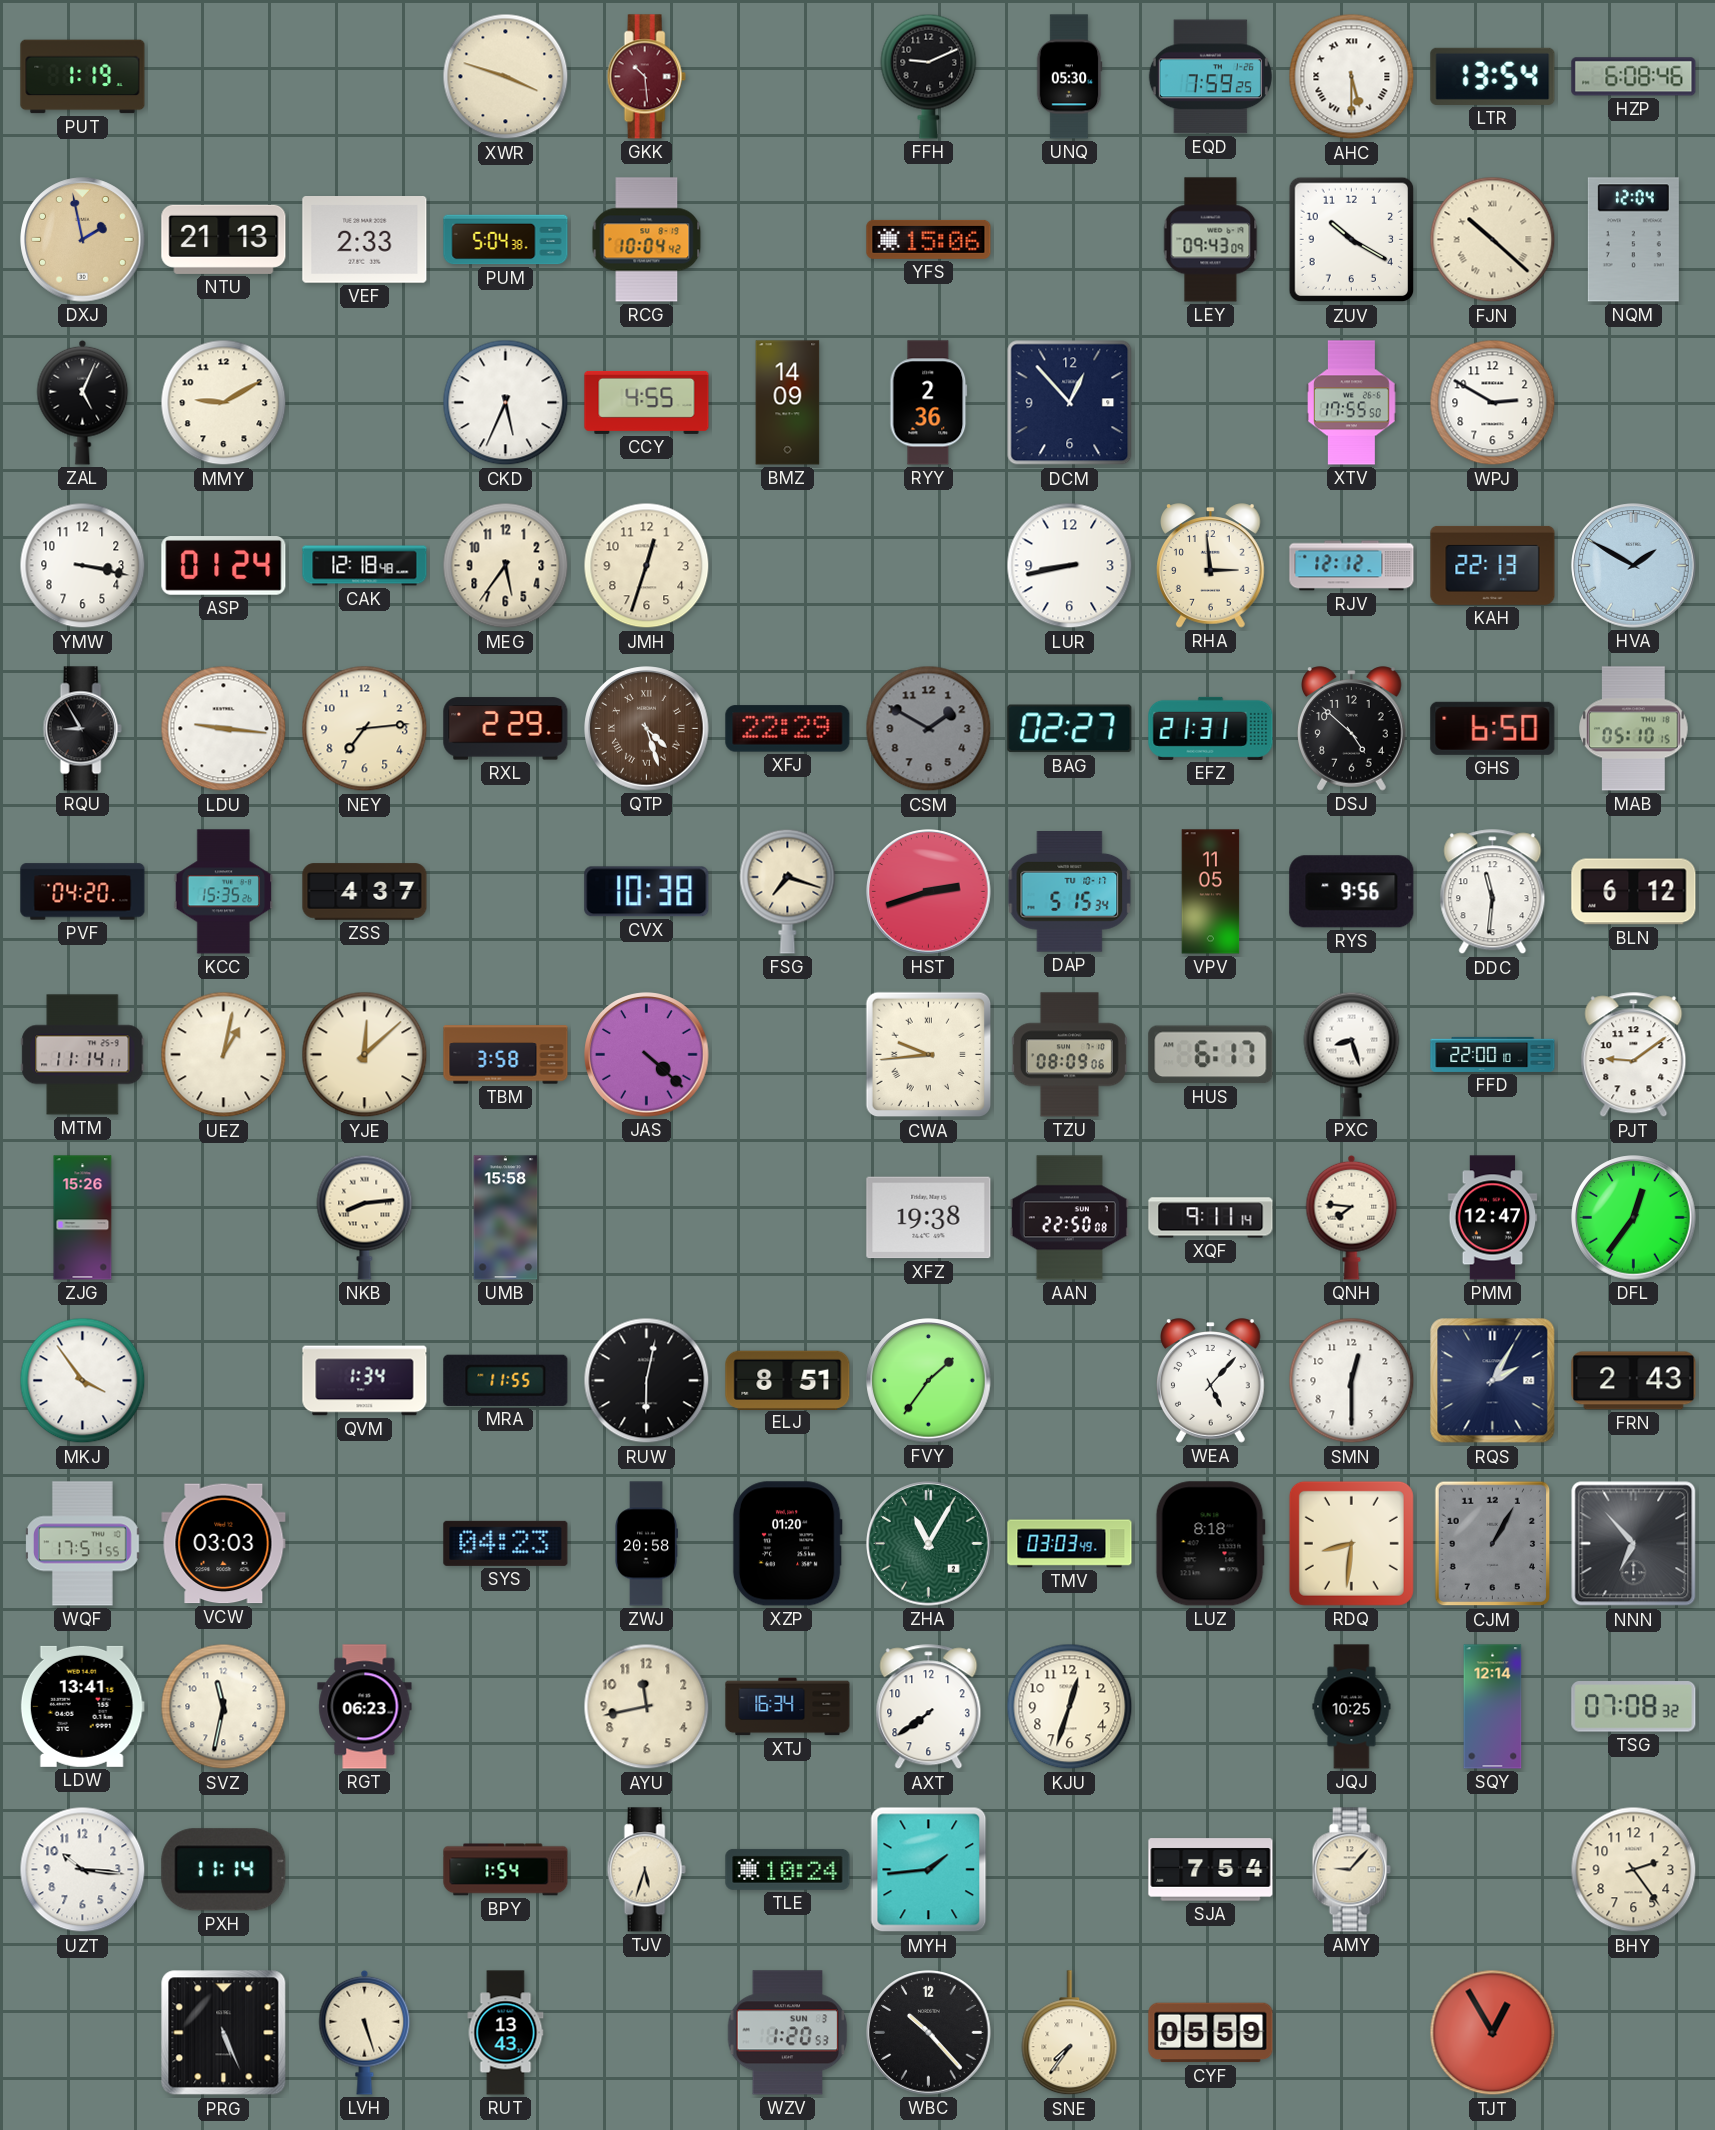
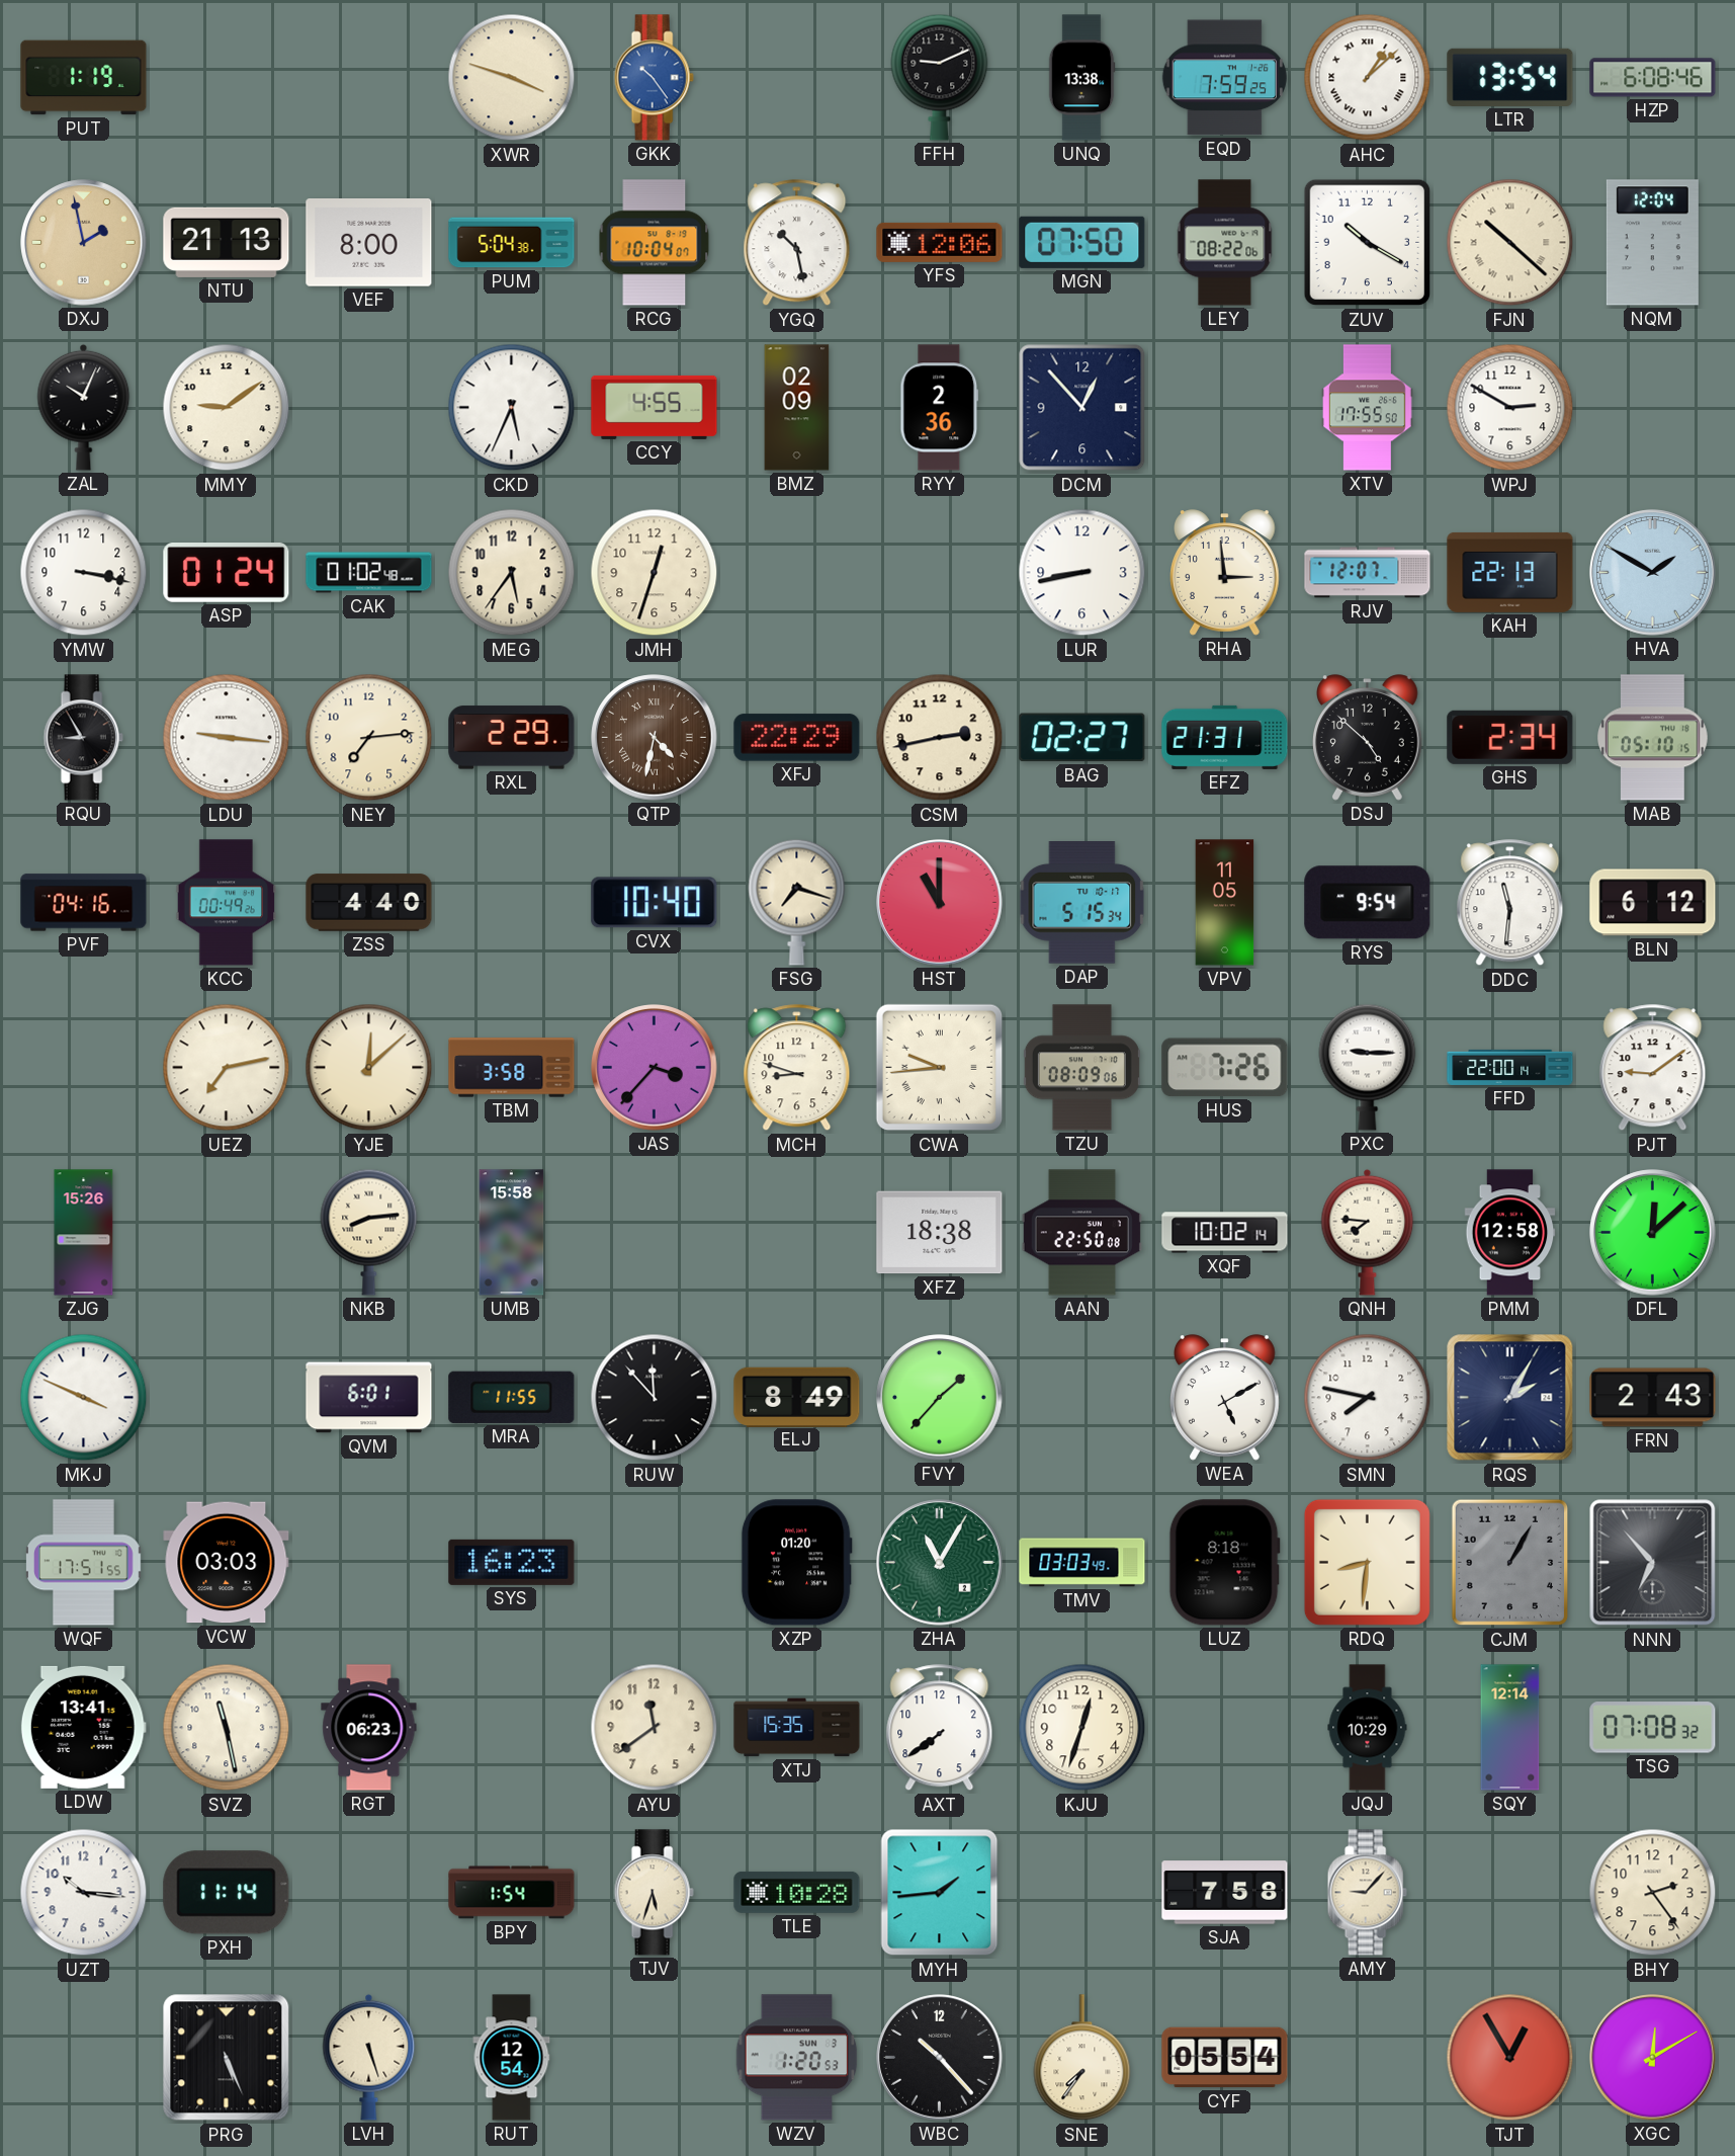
GKK: 10:29 -> 10:24
GKK dial: burgundy -> blue
UNQ: 05:30 -> 13:38
AHC: 5:30 -> 1:08
VEF: 2:33 -> 8:00
RCG: 10:04:42 -> 10:04:07
YGQ: none -> 10:28
YFS: 15:06 -> 12:06
MGN: none -> 07:50
LEY: 09:43 -> 08:22
ZAL: 5:04 -> 10:04
MMY: 9:10 -> 9:09
BMZ: 14:09 -> 02:09
CAK: 12:18 -> 01:02
RJV: 12:12 -> 12:07
QTP: 4:27 -> 4:32
CSM: 1:50 -> 2:43
CSM dial: grey -> cream
GHS: 6:50 -> 2:34
PVF: 04:20 -> 04:16
KCC: 15:35 -> 00:49
ZSS: 4:37 -> 4:40
CVX: 10:38 -> 10:40
HST: 2:42 -> 11:00
RYS: 9:56 -> 9:54
MTM: 11:14 -> none
UEZ: 1:02 -> 7:13
JAS: 4:22 -> 3:37
MCH: none -> 8:48
HUS: 6:17 -> 7:26
PXC: 8:27 -> 9:15
FFD: 22:00:10 -> 22:00:14
XFZ: 19:38 -> 18:38
XQF: 9:11 -> 10:02
PMM: 12:47 -> 12:58
DFL: 12:36 -> 12:08
MKJ: 3:54 -> 3:49
QVM: 1:34 -> 6:01
RUW: 6:02 -> 11:53
ELJ: 8:51 -> 8:49
FVY: 1:36 -> 1:37
WEA: 5:07 -> 5:10
SMN: 12:30 -> 7:47
SYS: 04:23 -> 16:23
ZWJ: 20:58 -> none
SVZ: 11:32 -> 11:28
AYU: 11:43 -> 11:39
XTJ: 16:34 -> 15:35
JQJ: 10:25 -> 10:29
TLE: 10:24 -> 10:28
SJA: 7:54 -> 7:58
RUT: 13:43 -> 12:54
CYF: 05:59 -> 05:54
XGC: none -> 12:10
